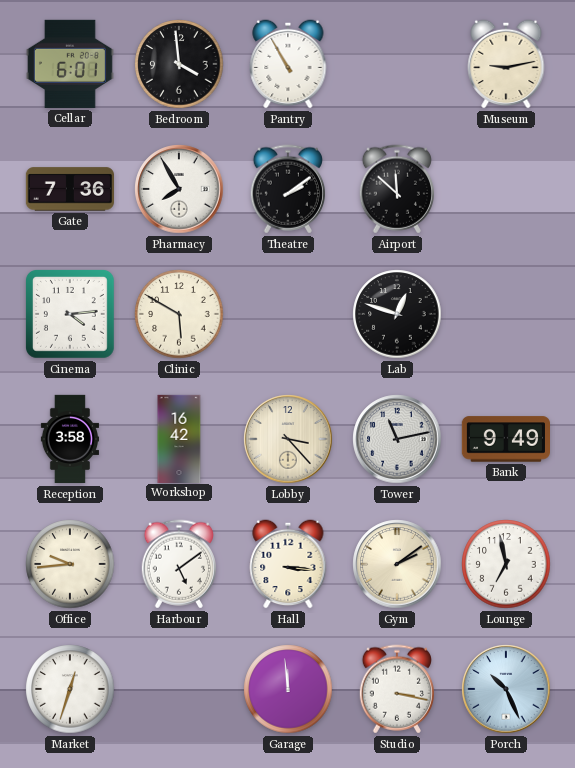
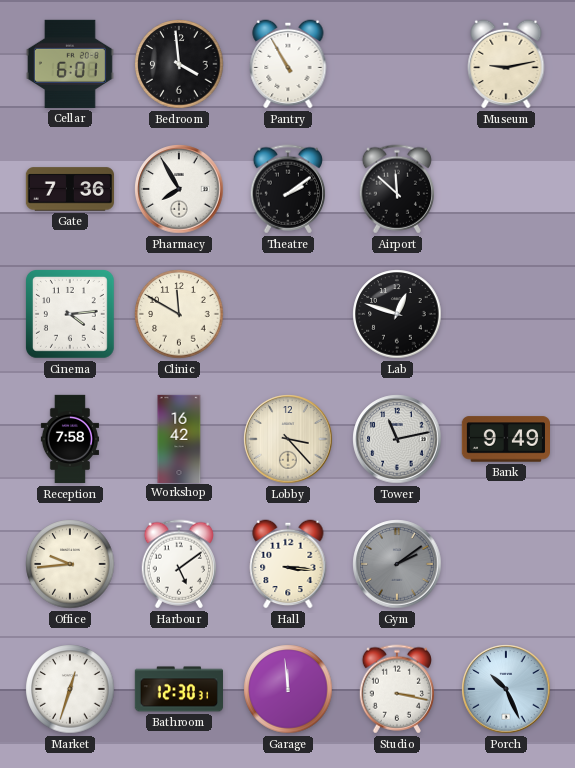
Clinic: 5:50 -> 11:50
Reception: 3:58 -> 7:58
Gym dial: cream -> grey
Lounge: 6:58 -> none
Bathroom: none -> 12:30
